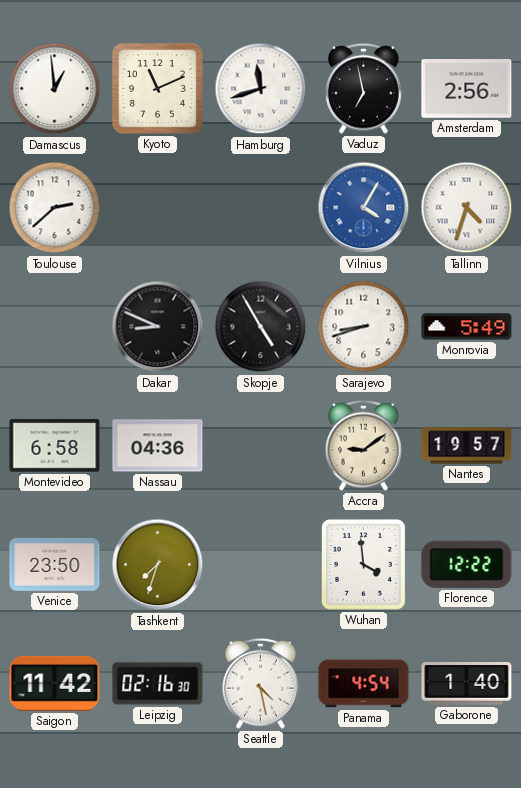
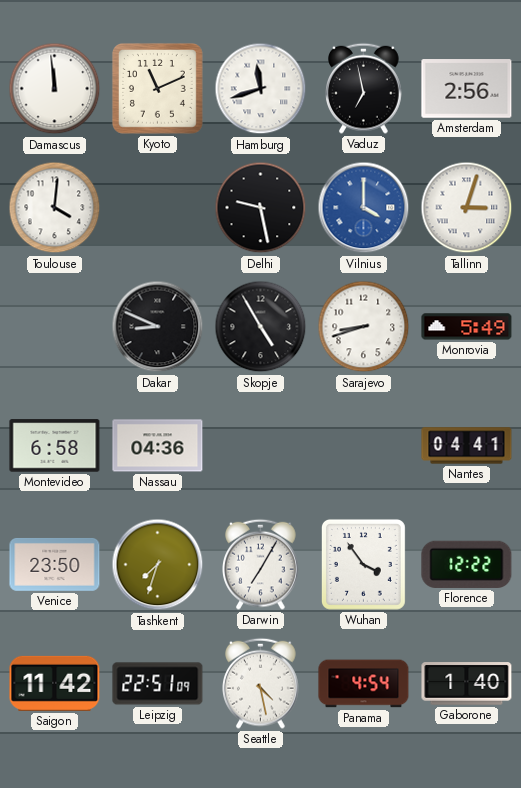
Damascus: 12:59 -> 11:59
Toulouse: 2:38 -> 4:01
Delhi: none -> 9:28
Vilnius: 4:05 -> 4:00
Tallinn: 4:33 -> 3:03
Accra: 9:09 -> none
Nantes: 19:57 -> 04:41
Darwin: none -> 7:05
Wuhan: 3:59 -> 3:54
Leipzig: 02:16 -> 22:51
